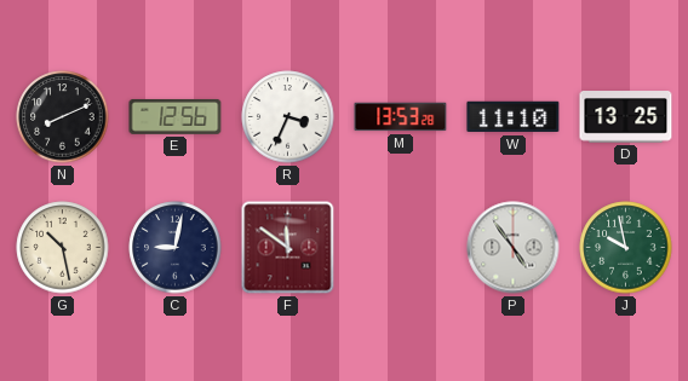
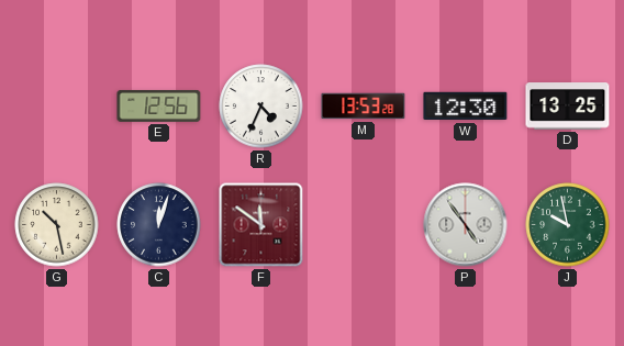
N: 8:11 -> none
R: 3:34 -> 4:34
W: 11:10 -> 12:30
C: 9:02 -> 12:03
